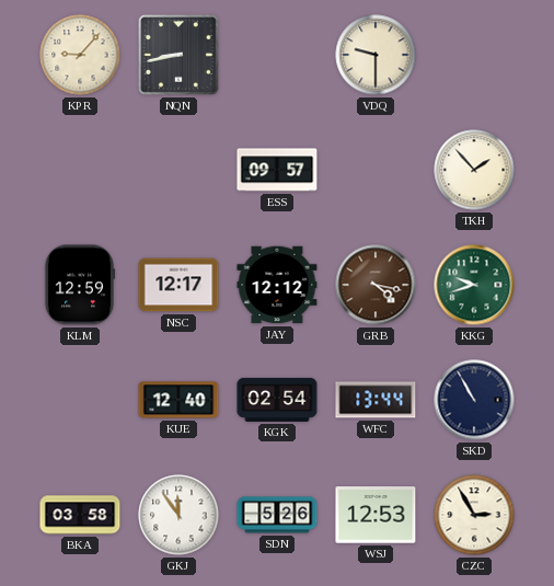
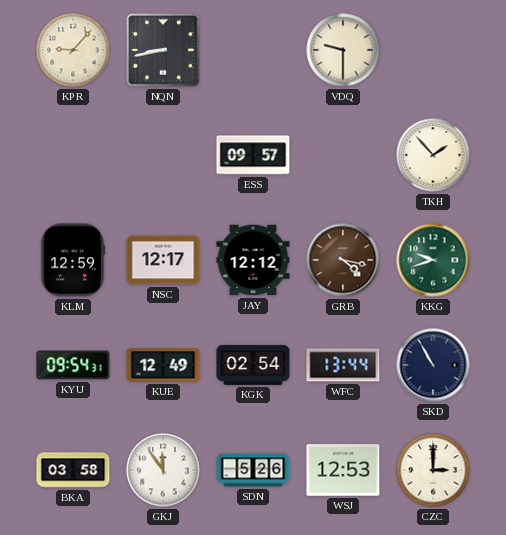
KYU: none -> 09:54
KUE: 12:40 -> 12:49
CZC: 2:55 -> 3:00
